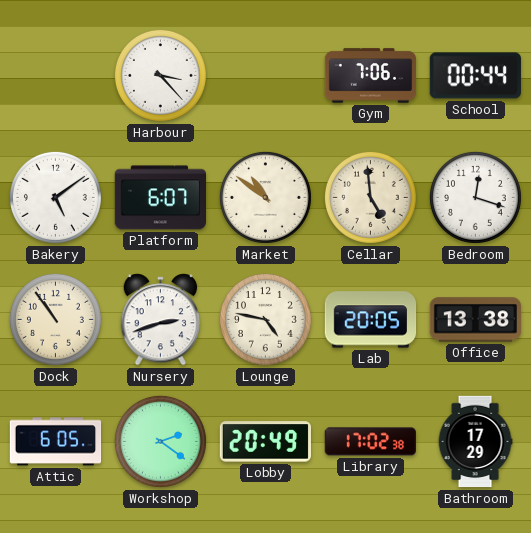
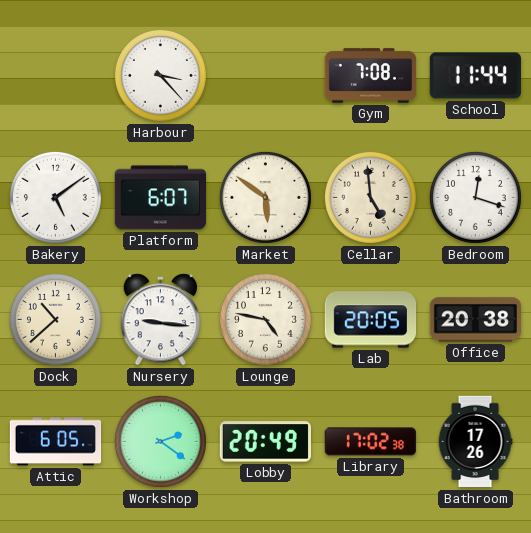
Gym: 7:06 -> 7:08
School: 00:44 -> 11:44
Market: 10:51 -> 5:51
Dock: 10:54 -> 10:38
Nursery: 2:42 -> 9:16
Office: 13:38 -> 20:38
Bathroom: 17:29 -> 17:26
